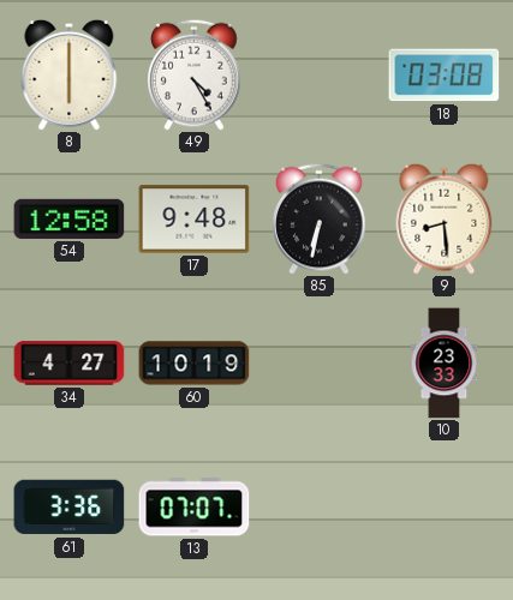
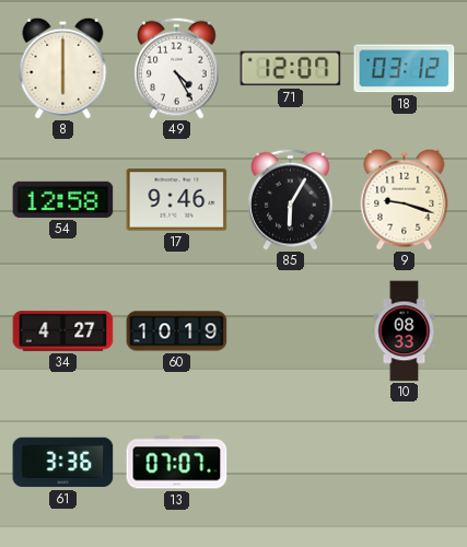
71: none -> 12:07
18: 03:08 -> 03:12
17: 9:48 -> 9:46
85: 6:32 -> 6:05
9: 8:29 -> 9:18
10: 23:33 -> 08:33
